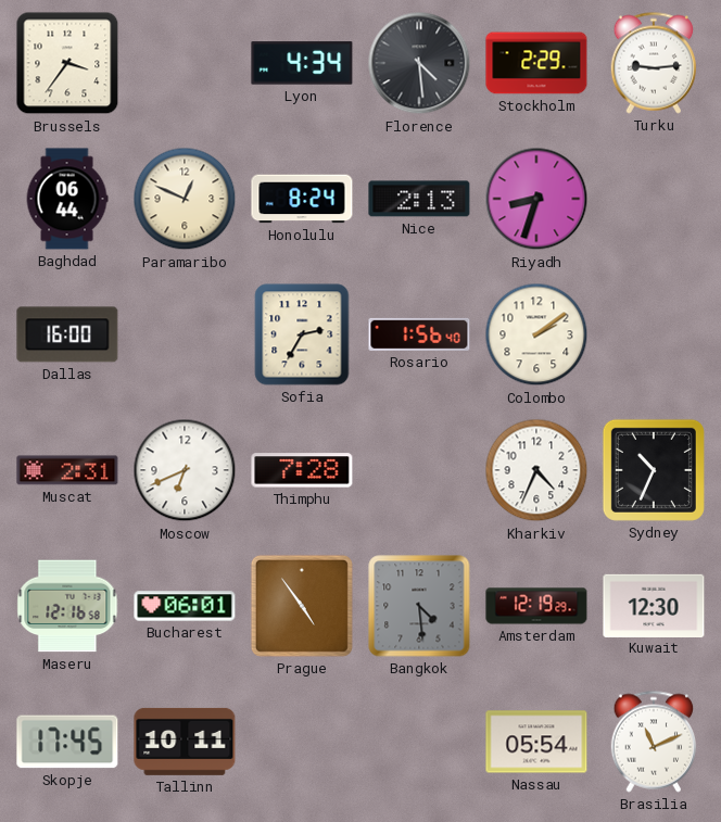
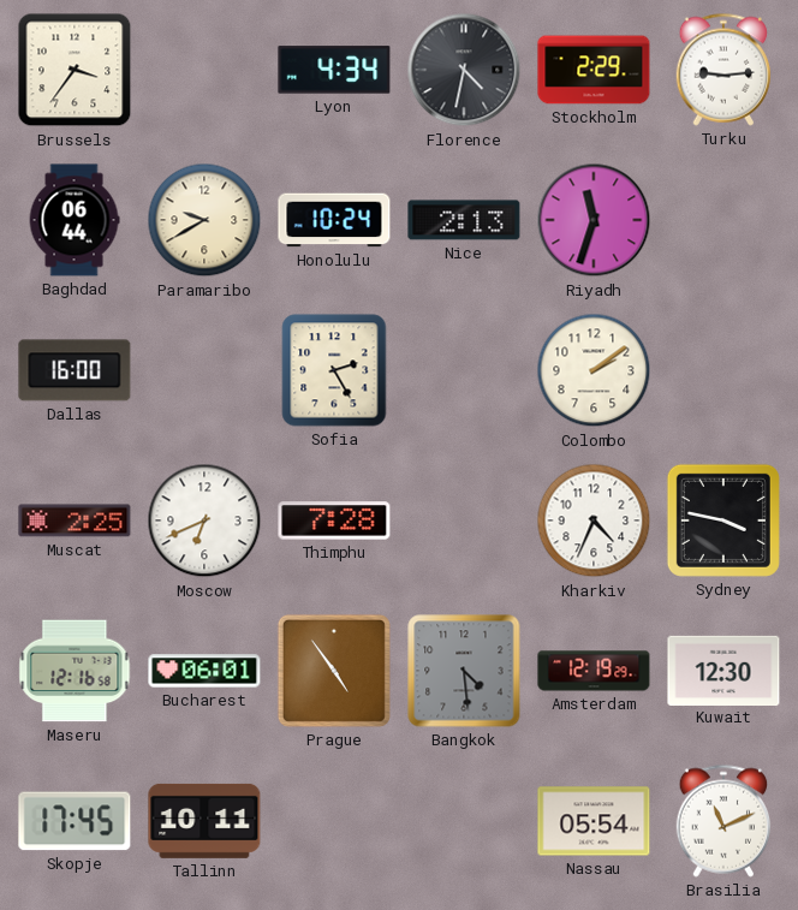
Florence: 4:29 -> 4:32
Paramaribo: 12:49 -> 9:40
Honolulu: 8:24 -> 10:24
Riyadh: 8:33 -> 11:33
Sofia: 2:35 -> 2:25
Rosario: 1:56 -> none
Muscat: 2:31 -> 2:25
Sydney: 10:34 -> 3:47
